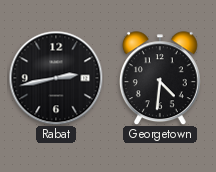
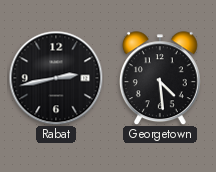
Georgetown: 4:31 -> 4:29
